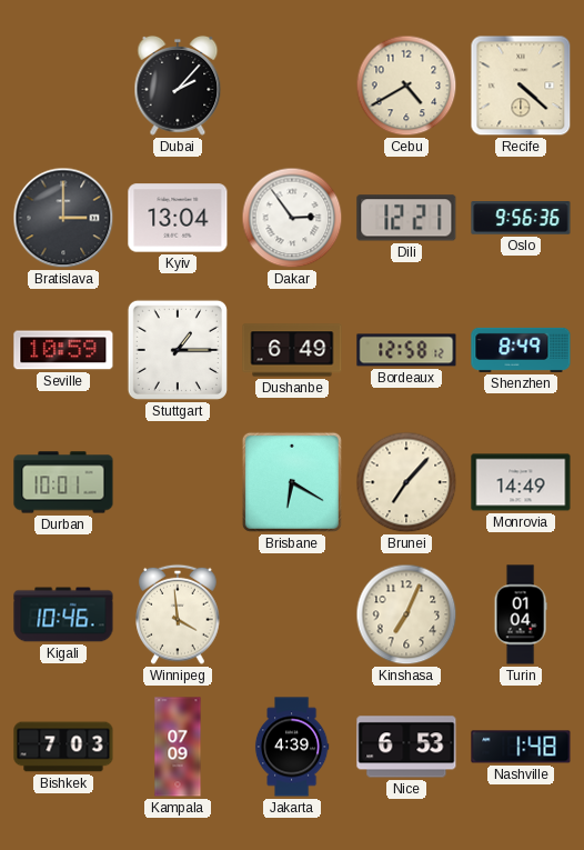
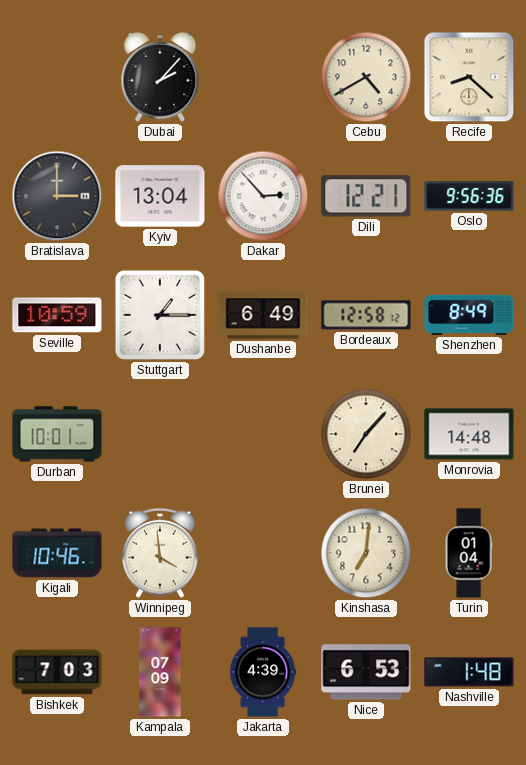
Recife: 4:22 -> 8:22
Dakar: 2:54 -> 2:53
Brisbane: 6:20 -> none
Monrovia: 14:49 -> 14:48
Kinshasa: 7:04 -> 7:01
